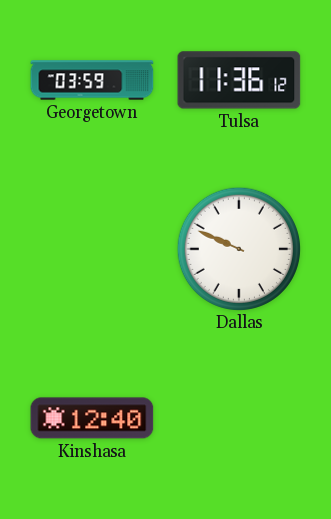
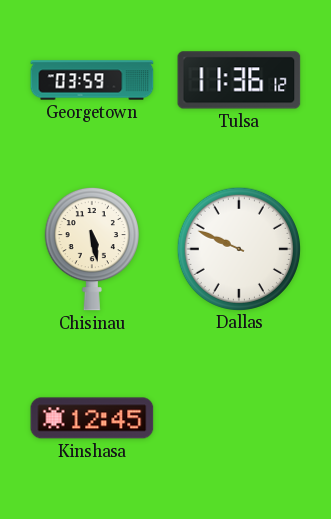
Chisinau: none -> 5:28
Kinshasa: 12:40 -> 12:45
